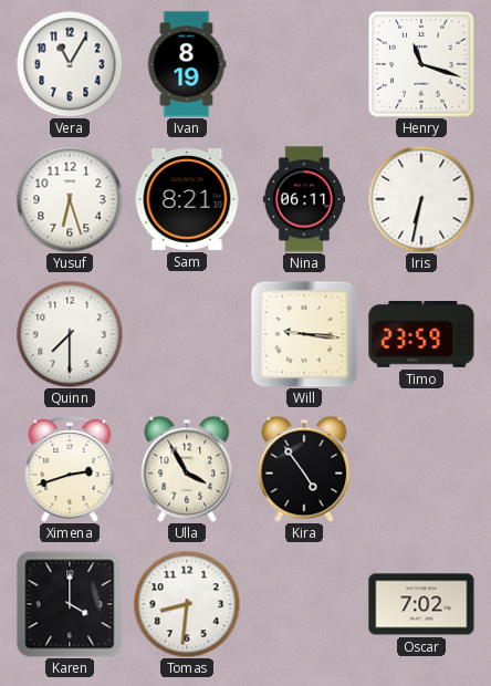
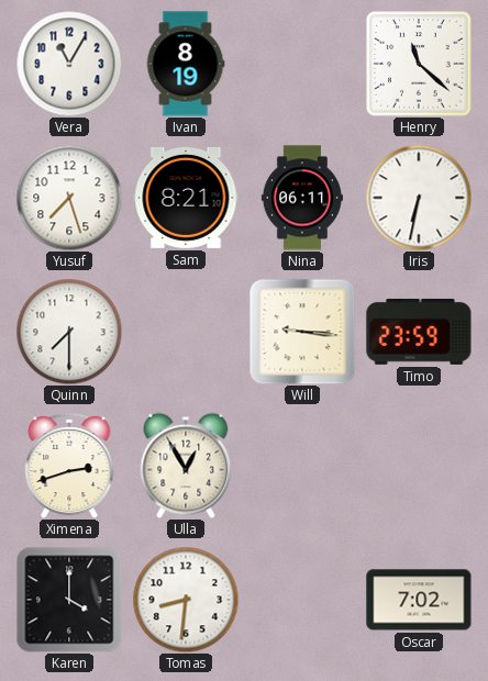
Henry: 11:18 -> 11:22
Yusuf: 6:27 -> 7:27
Ulla: 3:55 -> 12:55
Kira: 4:54 -> none
